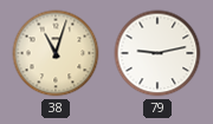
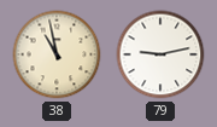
38: 11:03 -> 10:58
